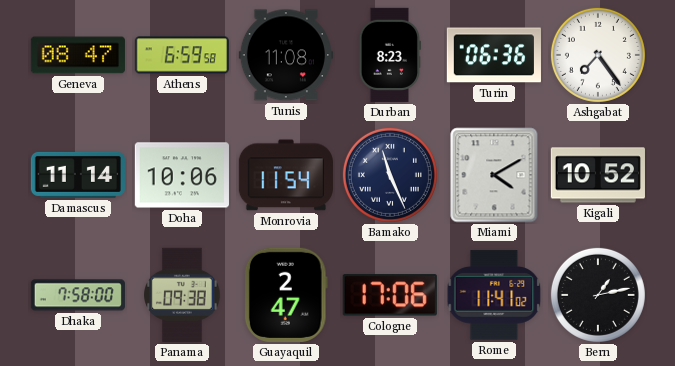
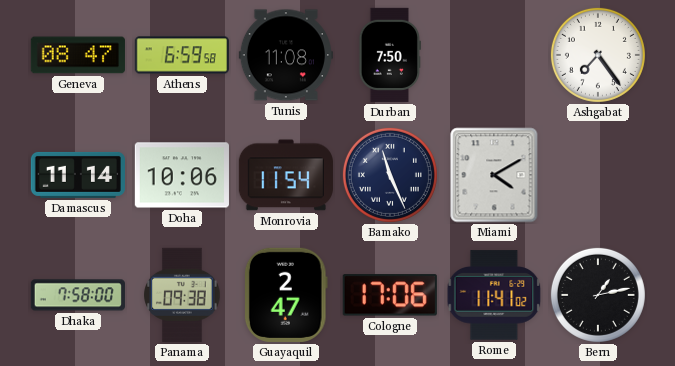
Durban: 8:23 -> 7:50
Turin: 06:36 -> none
Kigali: 10:52 -> none
